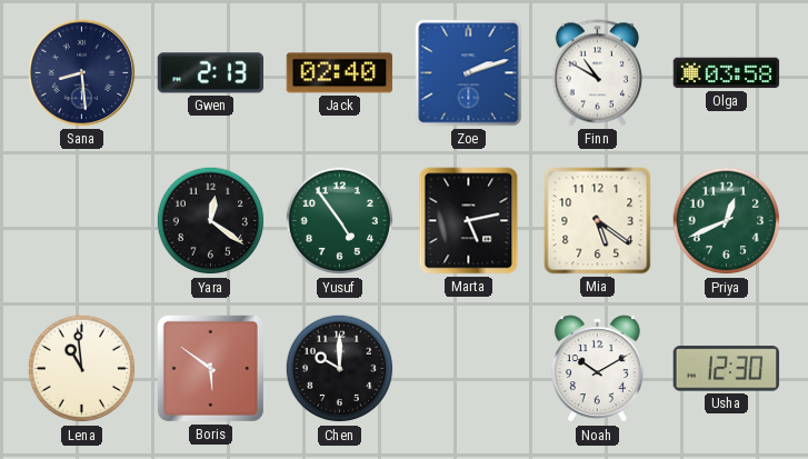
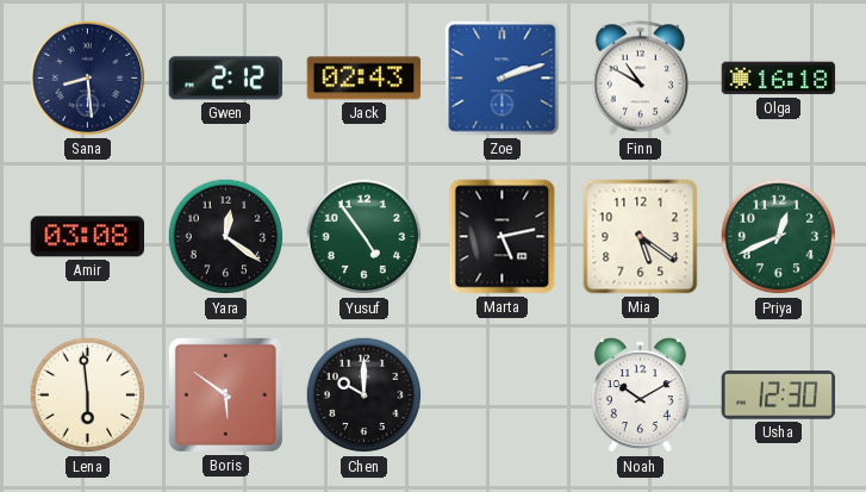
Gwen: 2:13 -> 2:12
Jack: 02:40 -> 02:43
Olga: 03:58 -> 16:18
Amir: none -> 03:08
Lena: 10:59 -> 5:59
